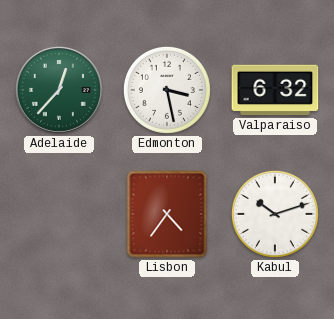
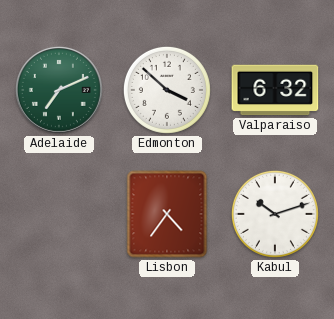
Adelaide: 12:37 -> 7:11
Edmonton: 3:28 -> 3:52
